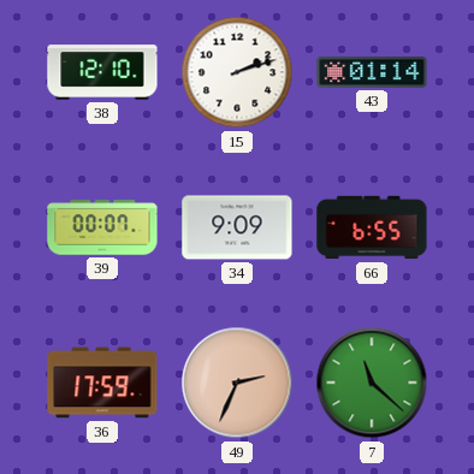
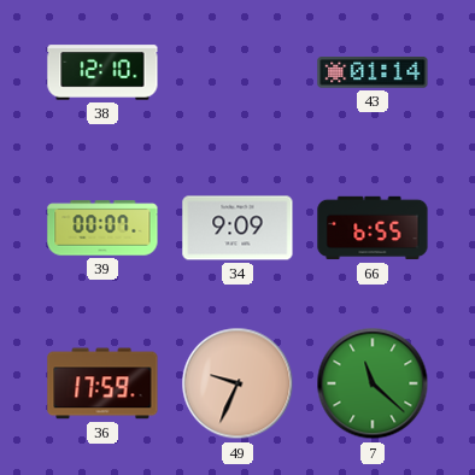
15: 2:12 -> none
49: 2:34 -> 9:34
